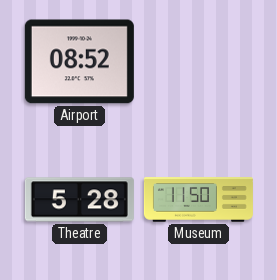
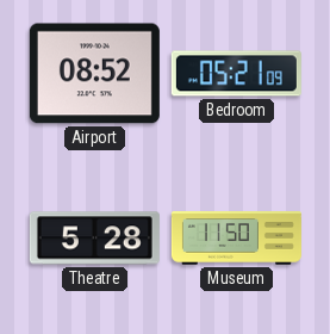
Bedroom: none -> 05:21
